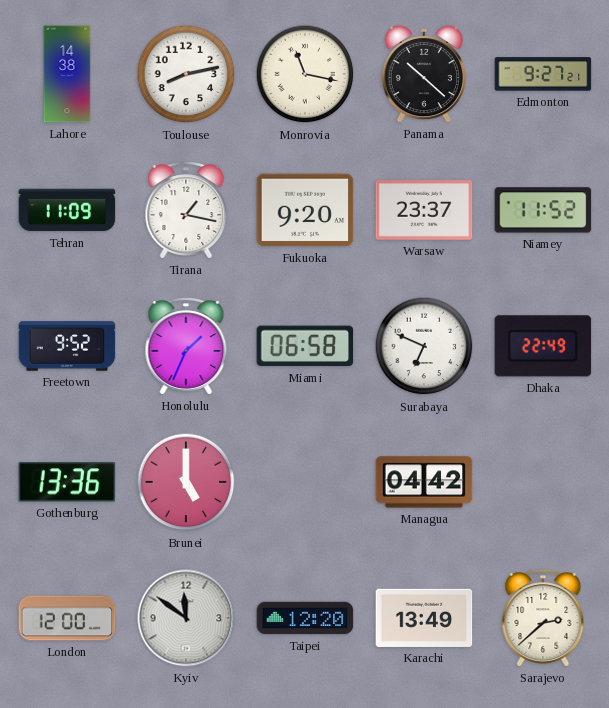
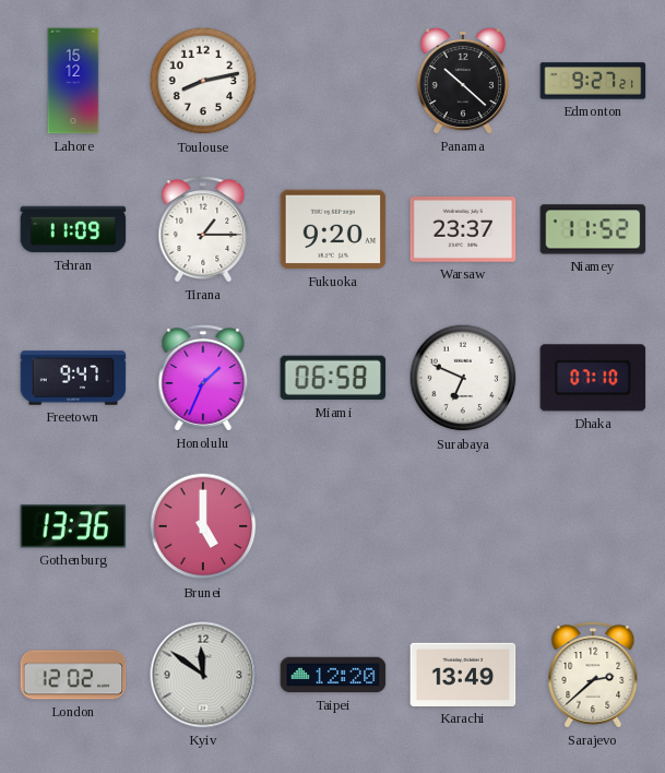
Lahore: 14:38 -> 15:12
Monrovia: 11:17 -> none
Tirana: 1:17 -> 1:15
Freetown: 9:52 -> 9:47
Dhaka: 22:49 -> 07:10
Managua: 04:42 -> none
London: 12:00 -> 12:02
